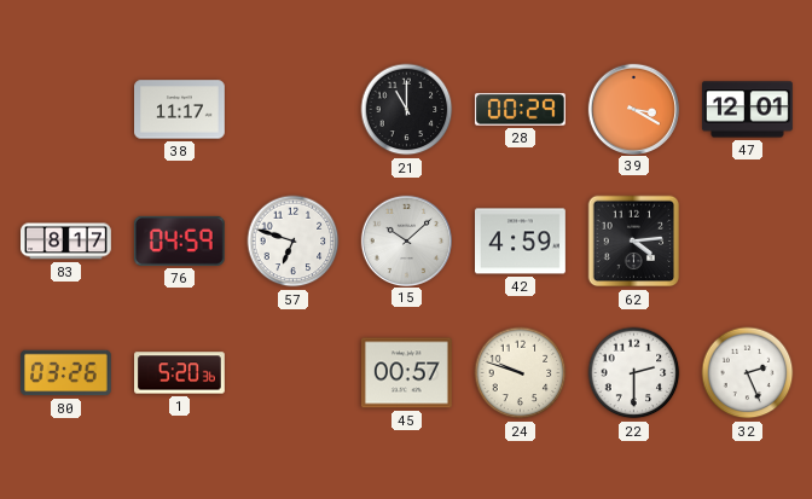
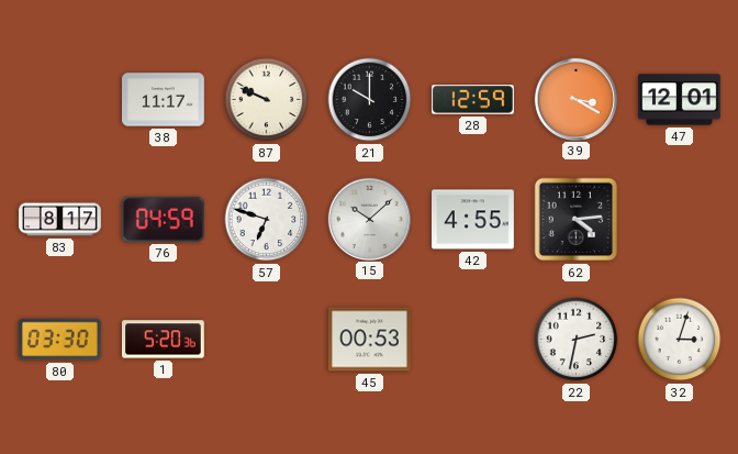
87: none -> 9:49
21: 11:00 -> 10:00
28: 00:29 -> 12:59
42: 4:59 -> 4:55
80: 03:26 -> 03:30
45: 00:57 -> 00:53
24: 9:48 -> none
22: 2:30 -> 2:32
32: 2:26 -> 3:03
